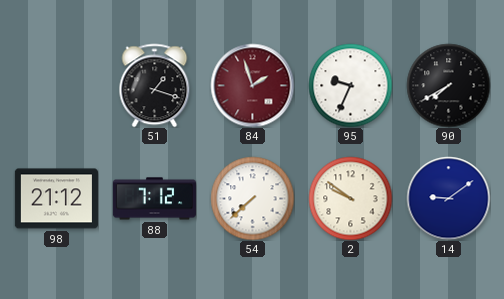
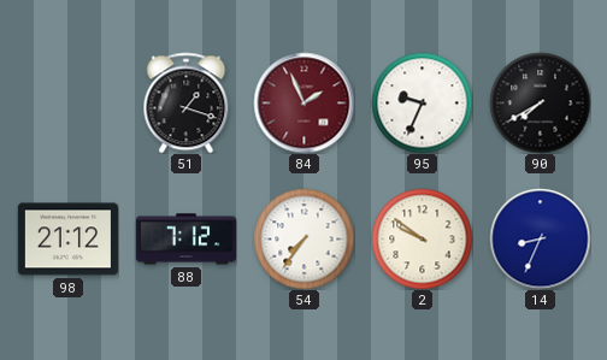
84: 1:57 -> 1:56
54: 7:38 -> 7:36
14: 9:09 -> 8:34
